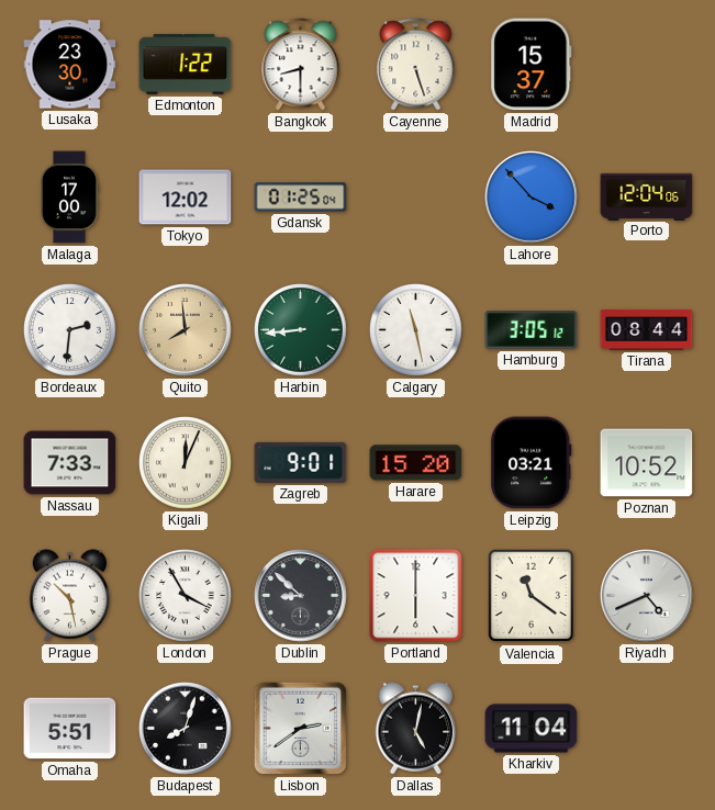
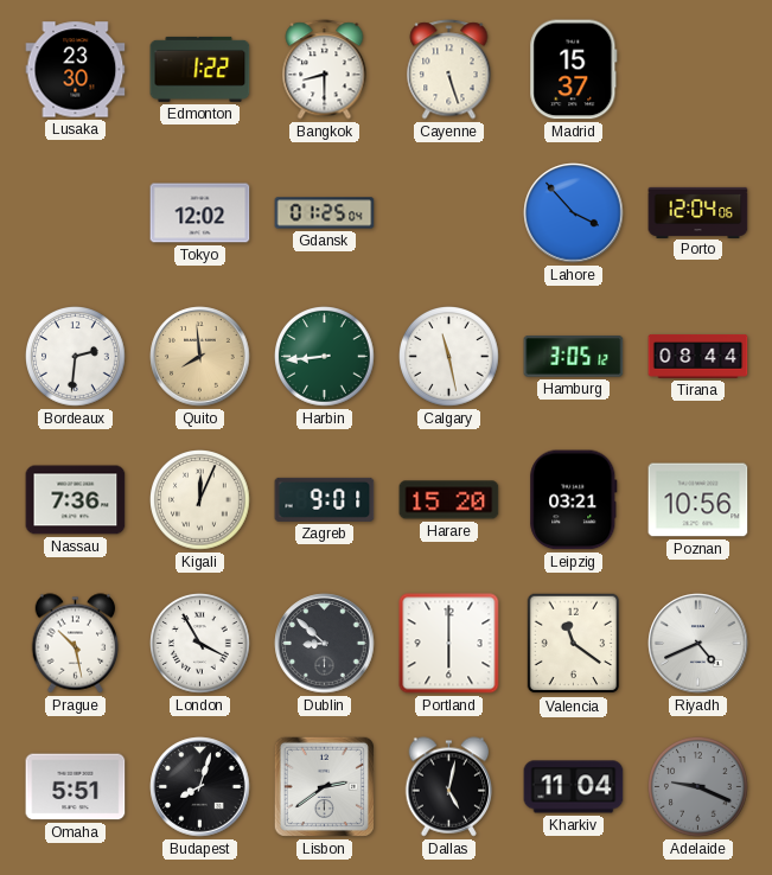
Malaga: 17:00 -> none
Nassau: 7:33 -> 7:36
Poznan: 10:52 -> 10:56
Adelaide: none -> 9:19
